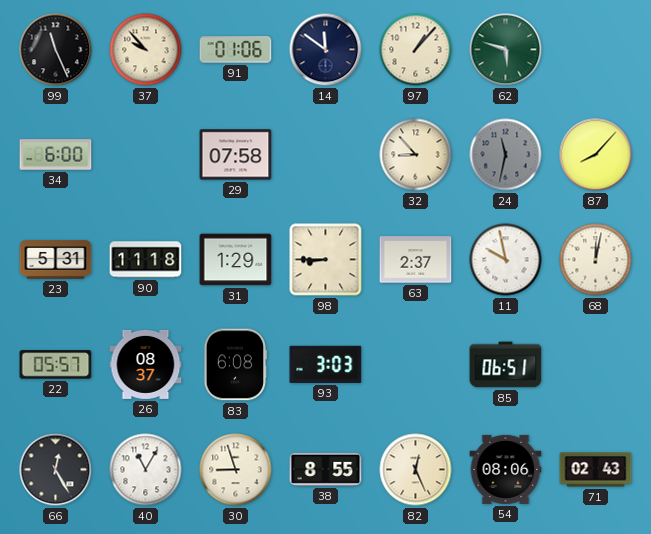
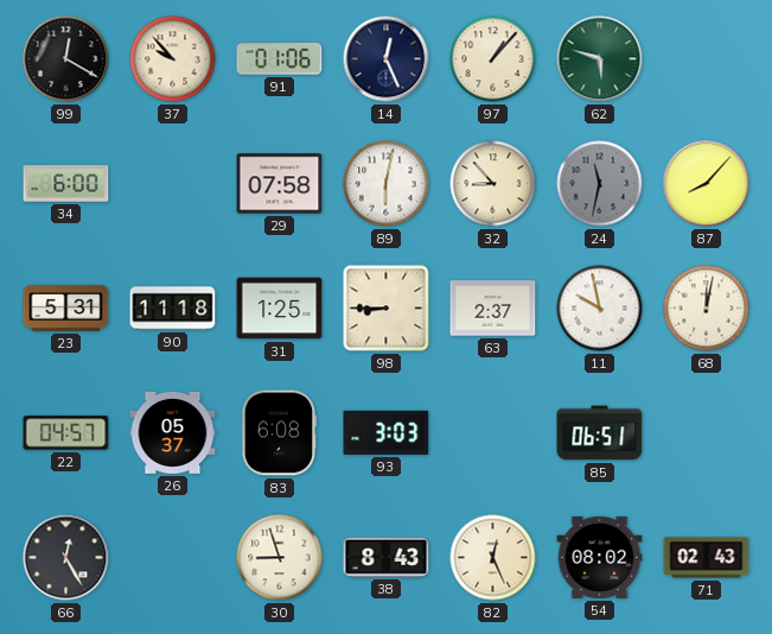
99: 11:26 -> 12:20
14: 11:51 -> 12:26
89: none -> 6:02
31: 1:29 -> 1:25
22: 05:57 -> 04:57
26: 08:37 -> 05:37
40: 11:05 -> none
38: 8:55 -> 8:43
54: 08:06 -> 08:02
